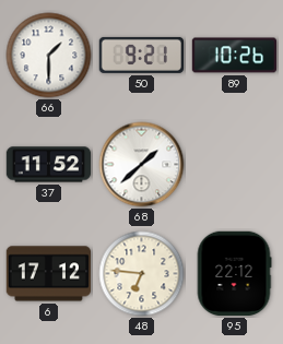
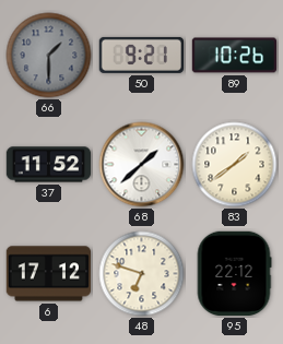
66 dial: white -> grey
83: none -> 1:39
48: 6:46 -> 6:48
